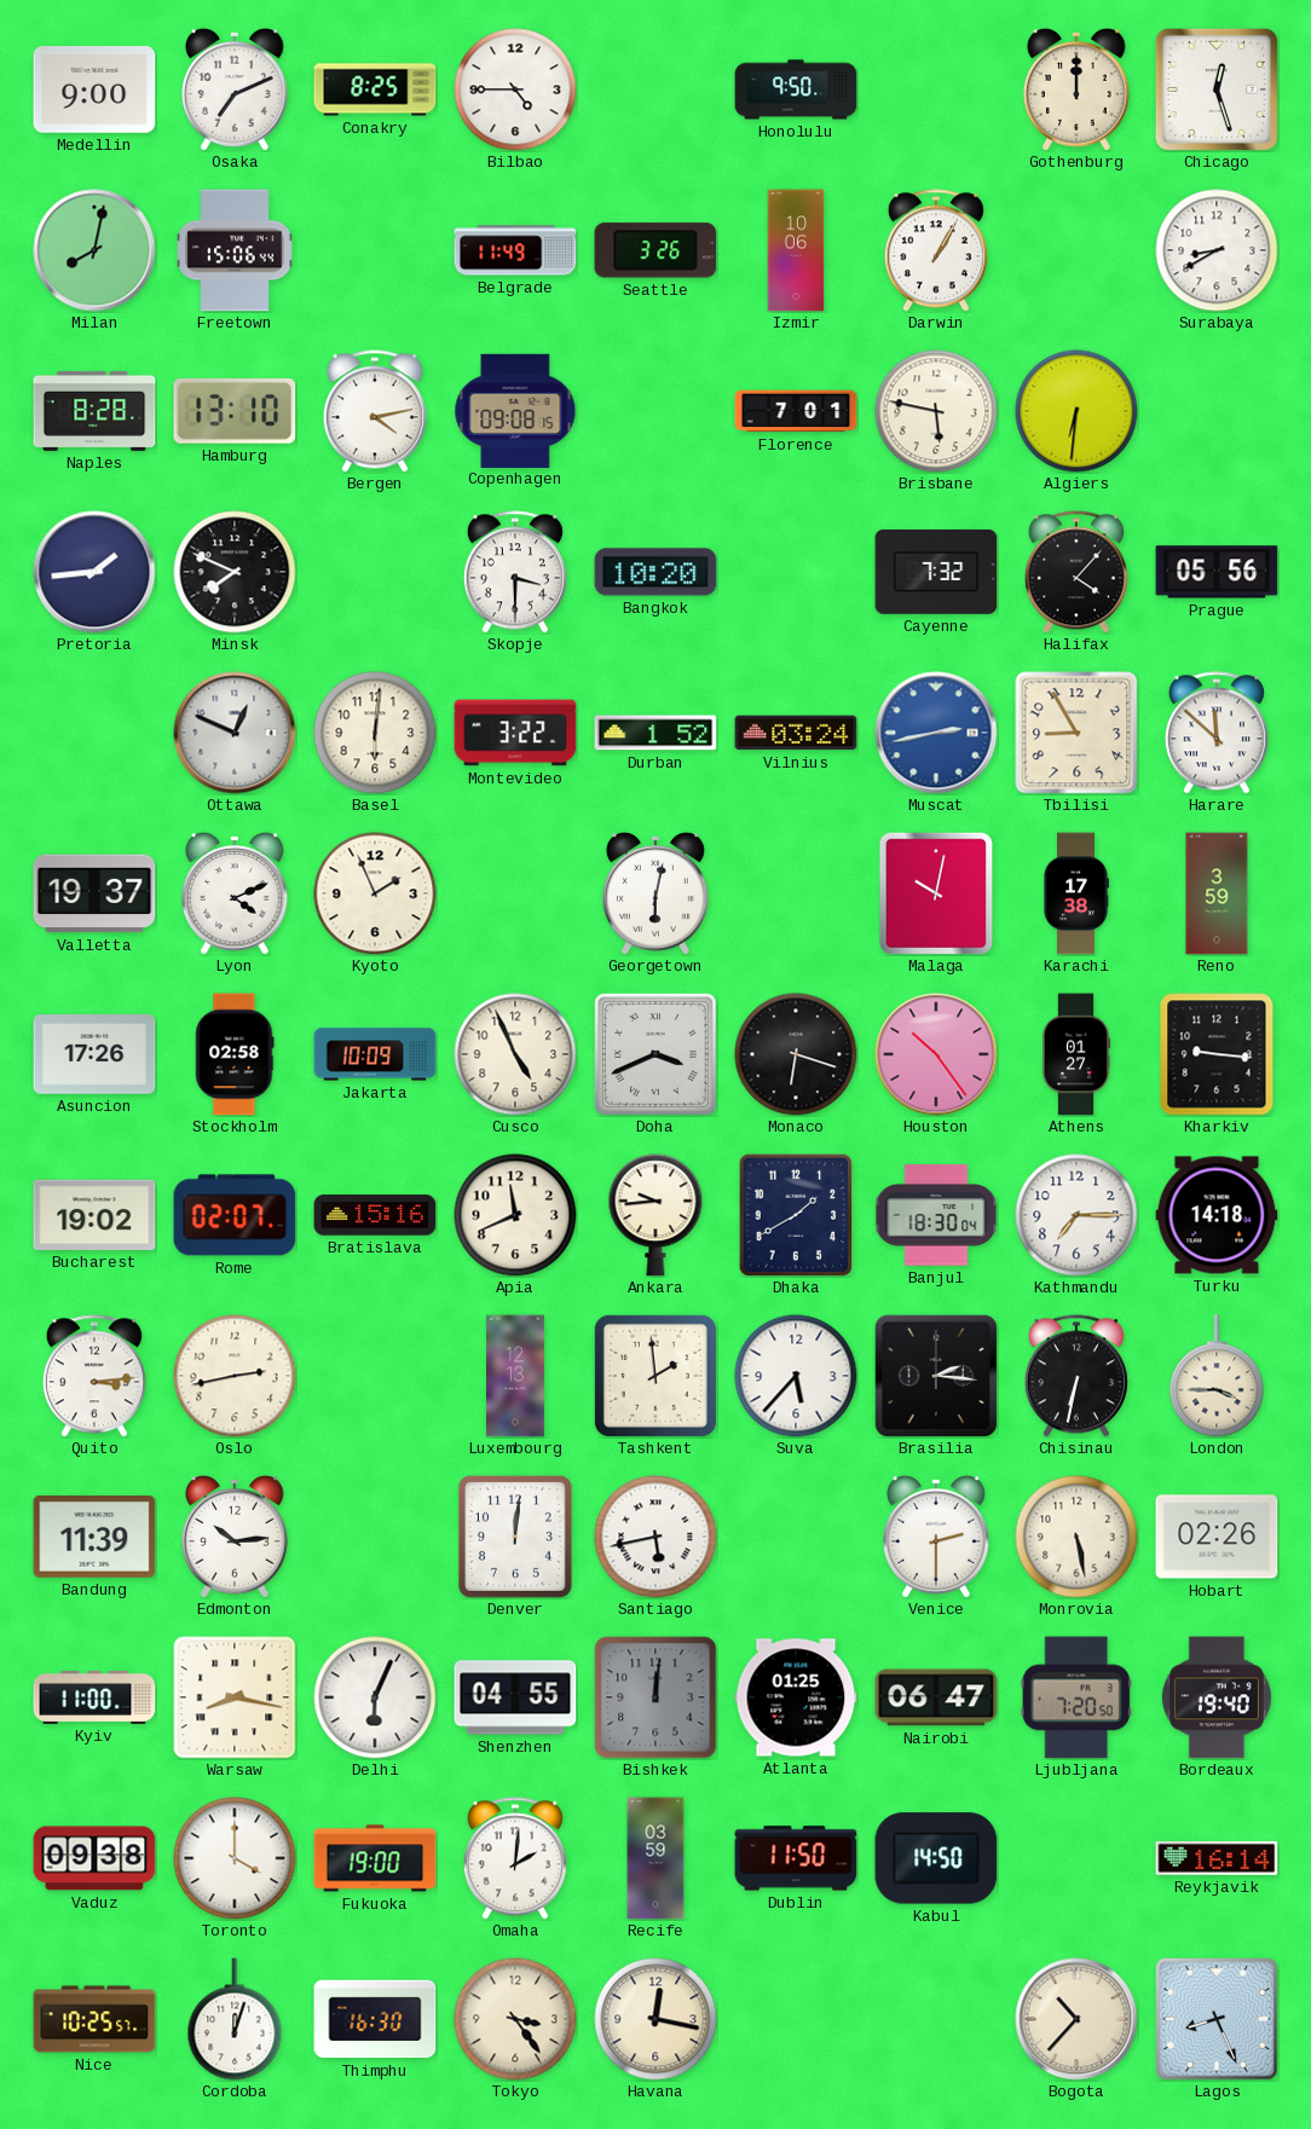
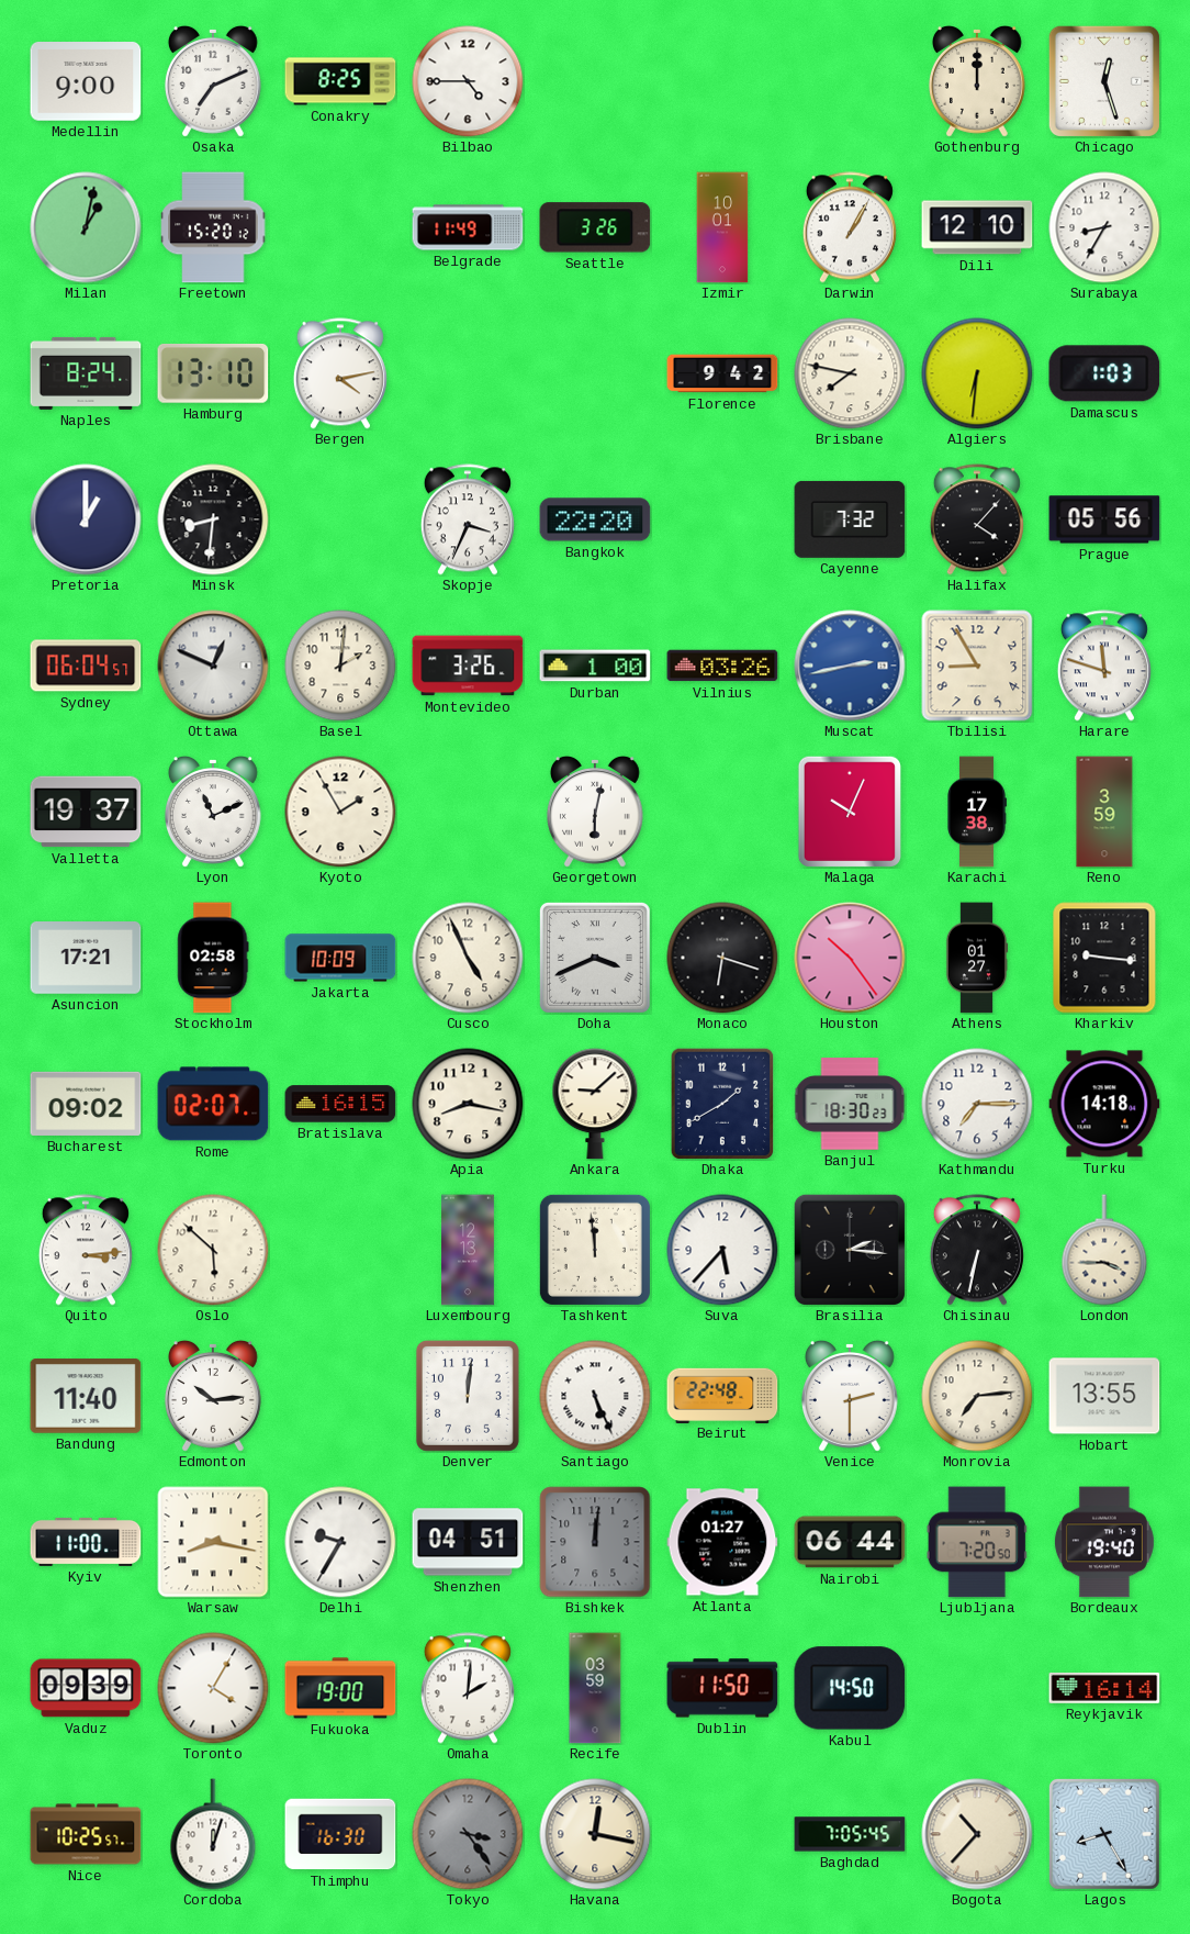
Honolulu: 9:50 -> none
Milan: 8:02 -> 1:02
Freetown: 15:06 -> 15:20
Izmir: 10:06 -> 10:01
Dili: none -> 12:10
Surabaya: 8:40 -> 8:35
Naples: 8:28 -> 8:24
Copenhagen: 09:08 -> none
Florence: 7:01 -> 9:42
Brisbane: 5:47 -> 7:47
Damascus: none -> 1:03
Pretoria: 1:44 -> 1:00
Minsk: 7:49 -> 8:31
Skopje: 3:30 -> 3:34
Bangkok: 10:20 -> 22:20
Sydney: none -> 06:04
Basel: 6:01 -> 2:01
Montevideo: 3:22 -> 3:26
Durban: 1:52 -> 1:00
Vilnius: 03:24 -> 03:26
Harare: 11:52 -> 11:48
Lyon: 4:11 -> 11:11
Kyoto: 1:56 -> 1:55
Malaga: 10:02 -> 10:04
Asuncion: 17:26 -> 17:21
Bucharest: 19:02 -> 09:02
Bratislava: 15:16 -> 16:15
Apia: 11:41 -> 8:17
Ankara: 9:44 -> 9:08
Banjul: 18:30:04 -> 18:30:23
Oslo: 2:43 -> 5:52
Tashkent: 1:59 -> 11:59
Bandung: 11:39 -> 11:40
Santiago: 5:43 -> 5:26
Beirut: none -> 22:48
Monrovia: 5:28 -> 7:14
Hobart: 02:26 -> 13:55
Delhi: 6:04 -> 9:35
Shenzhen: 04:55 -> 04:51
Atlanta: 01:25 -> 01:27
Nairobi: 06:47 -> 06:44
Vaduz: 09:38 -> 09:39
Toronto: 4:00 -> 4:05
Tokyo dial: cream -> grey
Baghdad: none -> 7:05
Lagos: 8:26 -> 8:25
